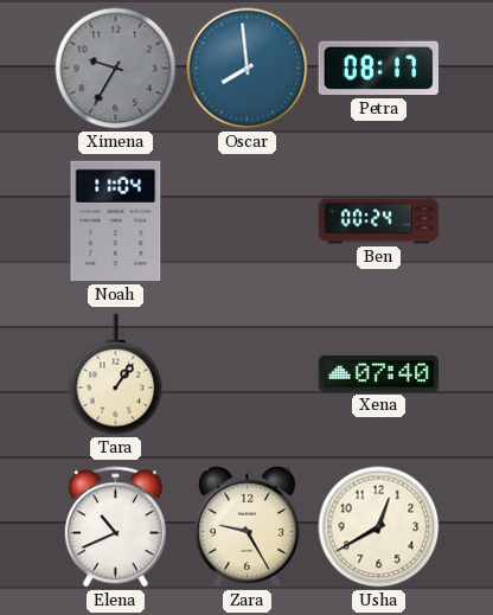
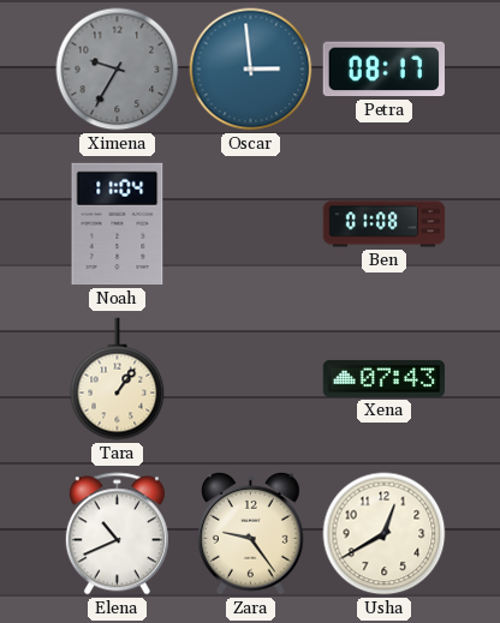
Oscar: 7:59 -> 2:59
Ben: 00:24 -> 01:08
Xena: 07:40 -> 07:43
Zara: 9:25 -> 9:24
